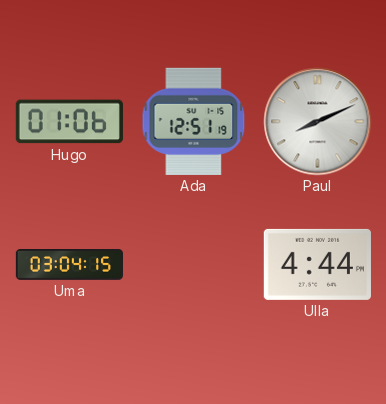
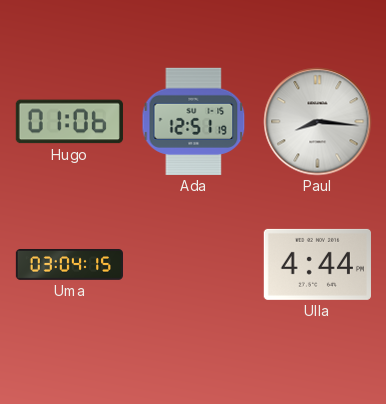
Paul: 8:11 -> 8:16
